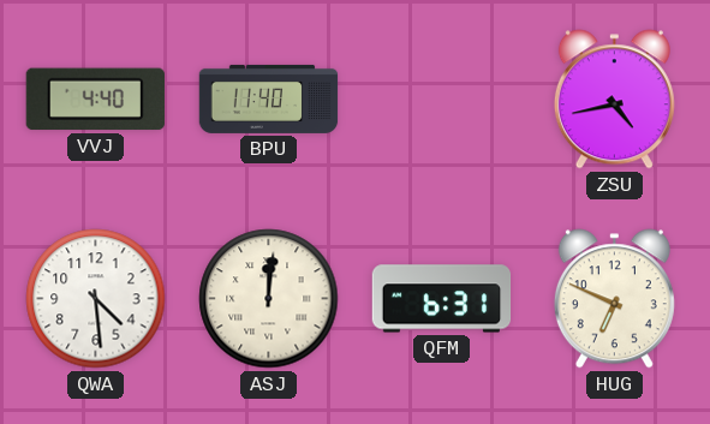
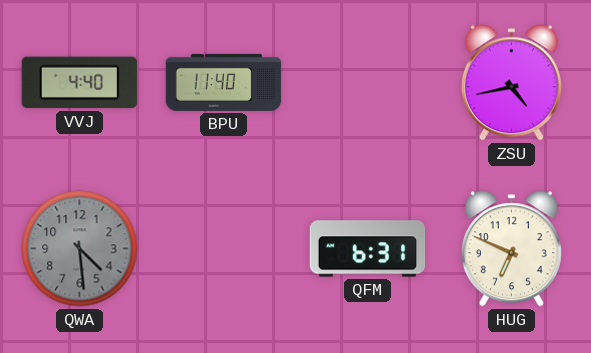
QWA dial: white -> grey
ASJ: 12:01 -> none
